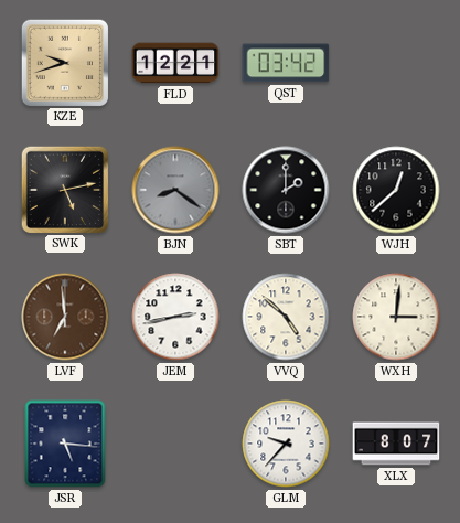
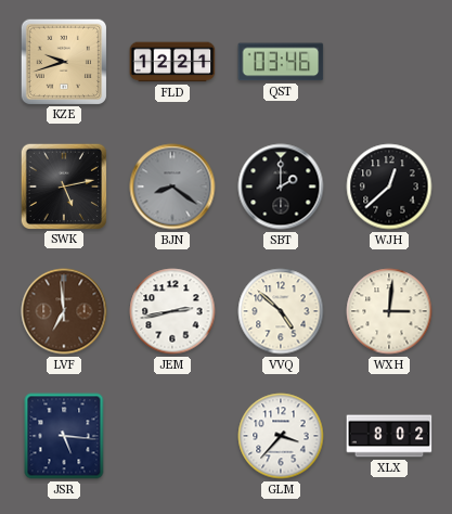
QST: 03:42 -> 03:46
GLM: 9:37 -> 3:37
XLX: 8:07 -> 8:02
